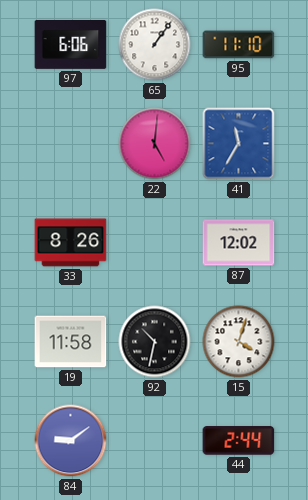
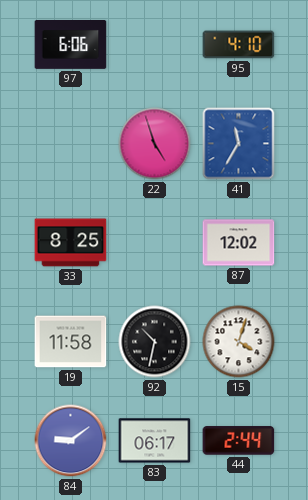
65: 1:06 -> none
95: 11:10 -> 4:10
22: 5:01 -> 4:57
33: 8:26 -> 8:25
83: none -> 06:17
